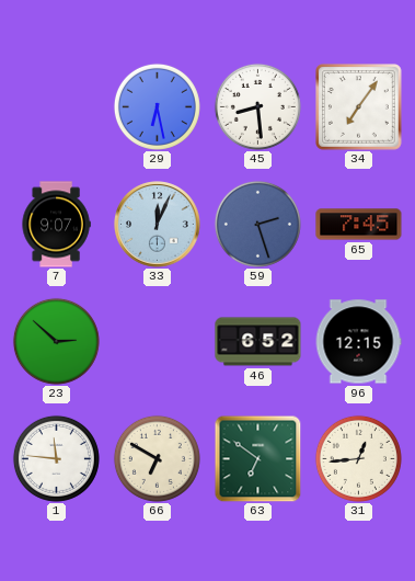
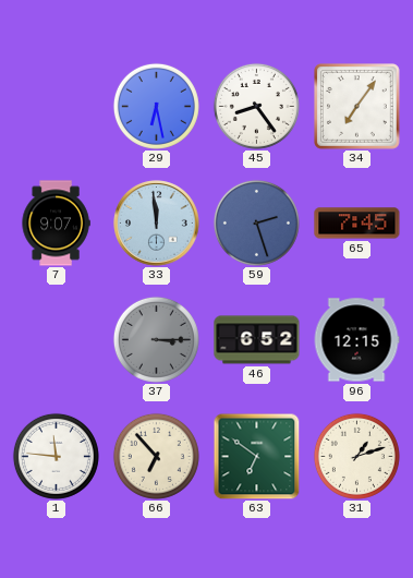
45: 8:29 -> 8:24
33: 12:04 -> 11:59
23: 2:52 -> none
37: none -> 3:15
66: 6:50 -> 6:53
31: 12:44 -> 1:12
